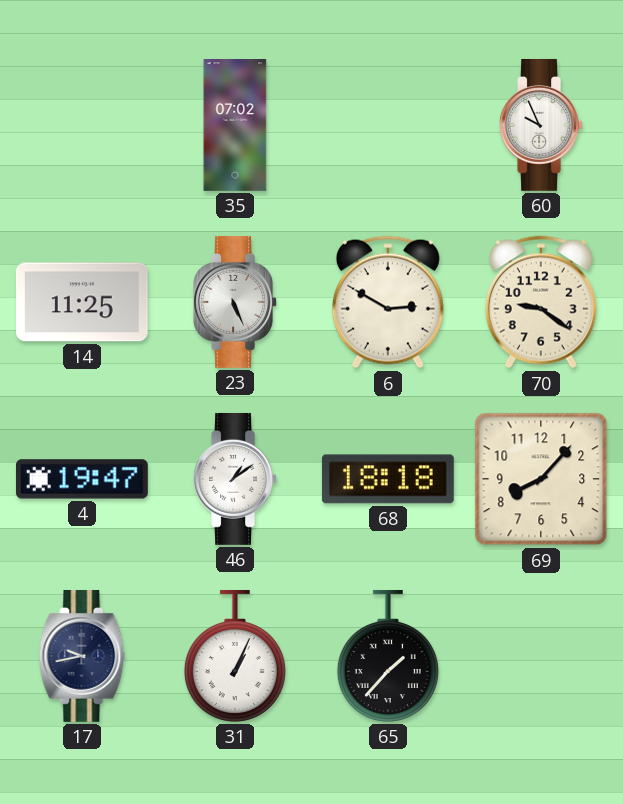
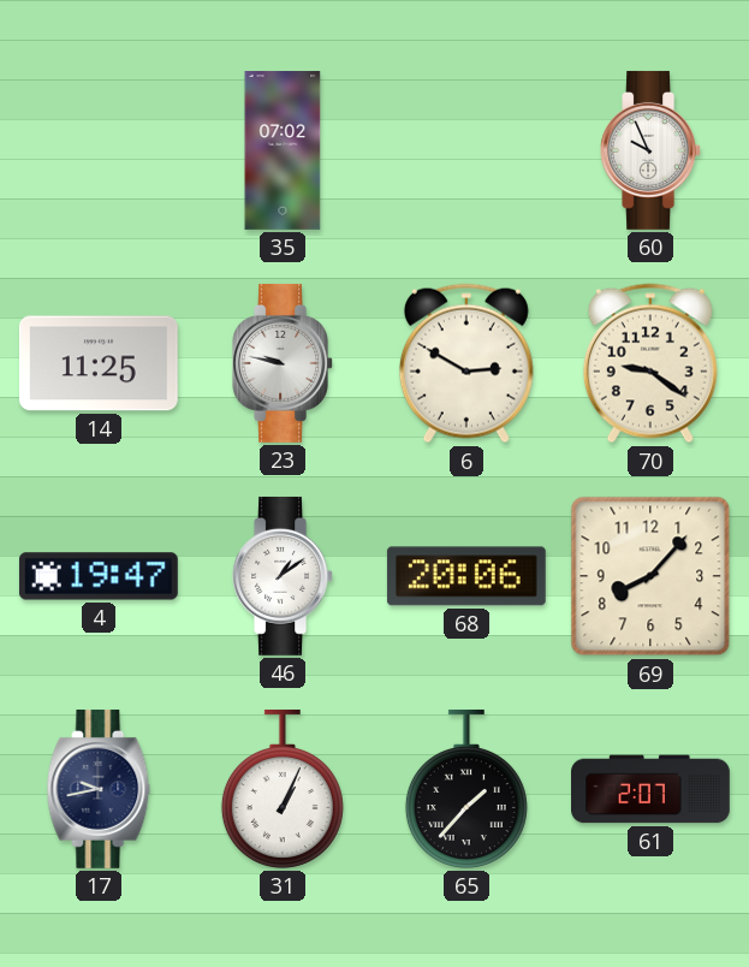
23: 5:26 -> 9:47
68: 18:18 -> 20:06
61: none -> 2:07
